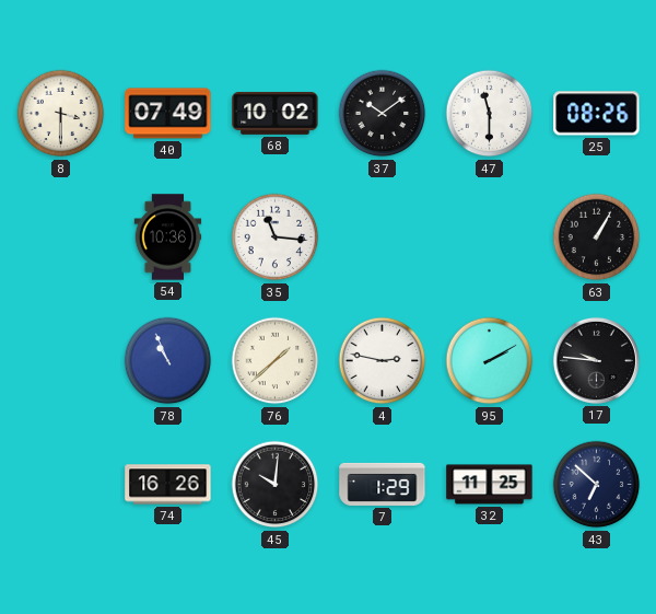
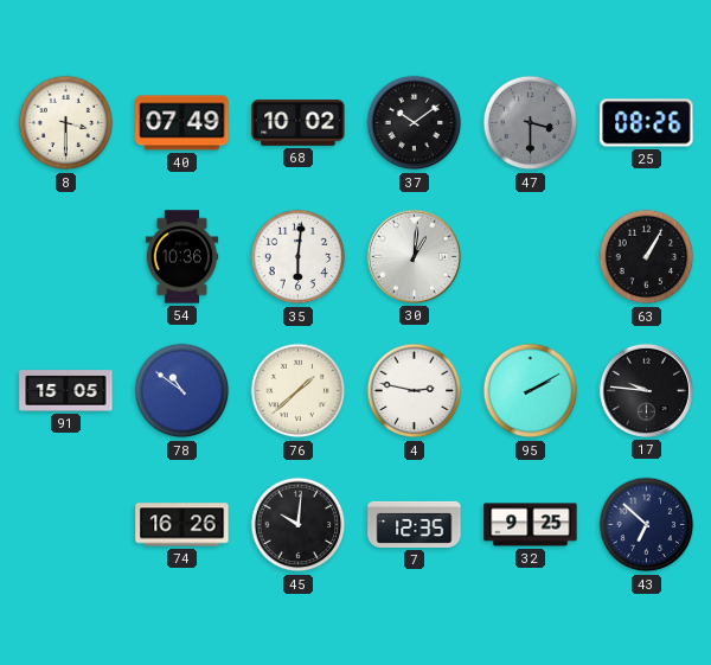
47: 11:30 -> 3:30
47 dial: white -> grey
35: 11:16 -> 6:01
30: none -> 1:01
91: none -> 15:05
78: 10:56 -> 10:51
7: 1:29 -> 12:35
32: 11:25 -> 9:25
